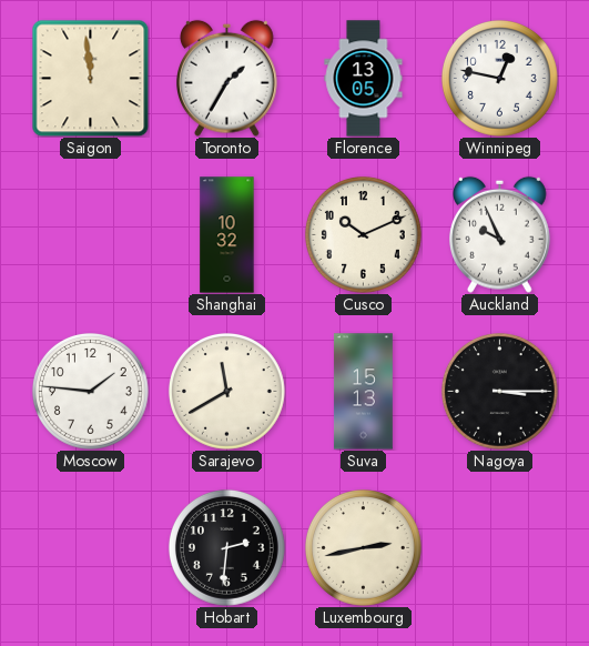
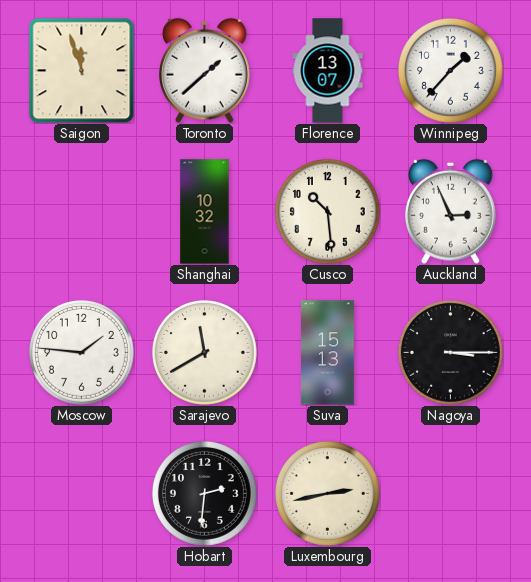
Saigon: 11:59 -> 11:57
Toronto: 1:35 -> 1:38
Florence: 13:05 -> 13:07
Winnipeg: 12:47 -> 1:37
Cusco: 10:11 -> 10:29
Auckland: 9:56 -> 2:56
